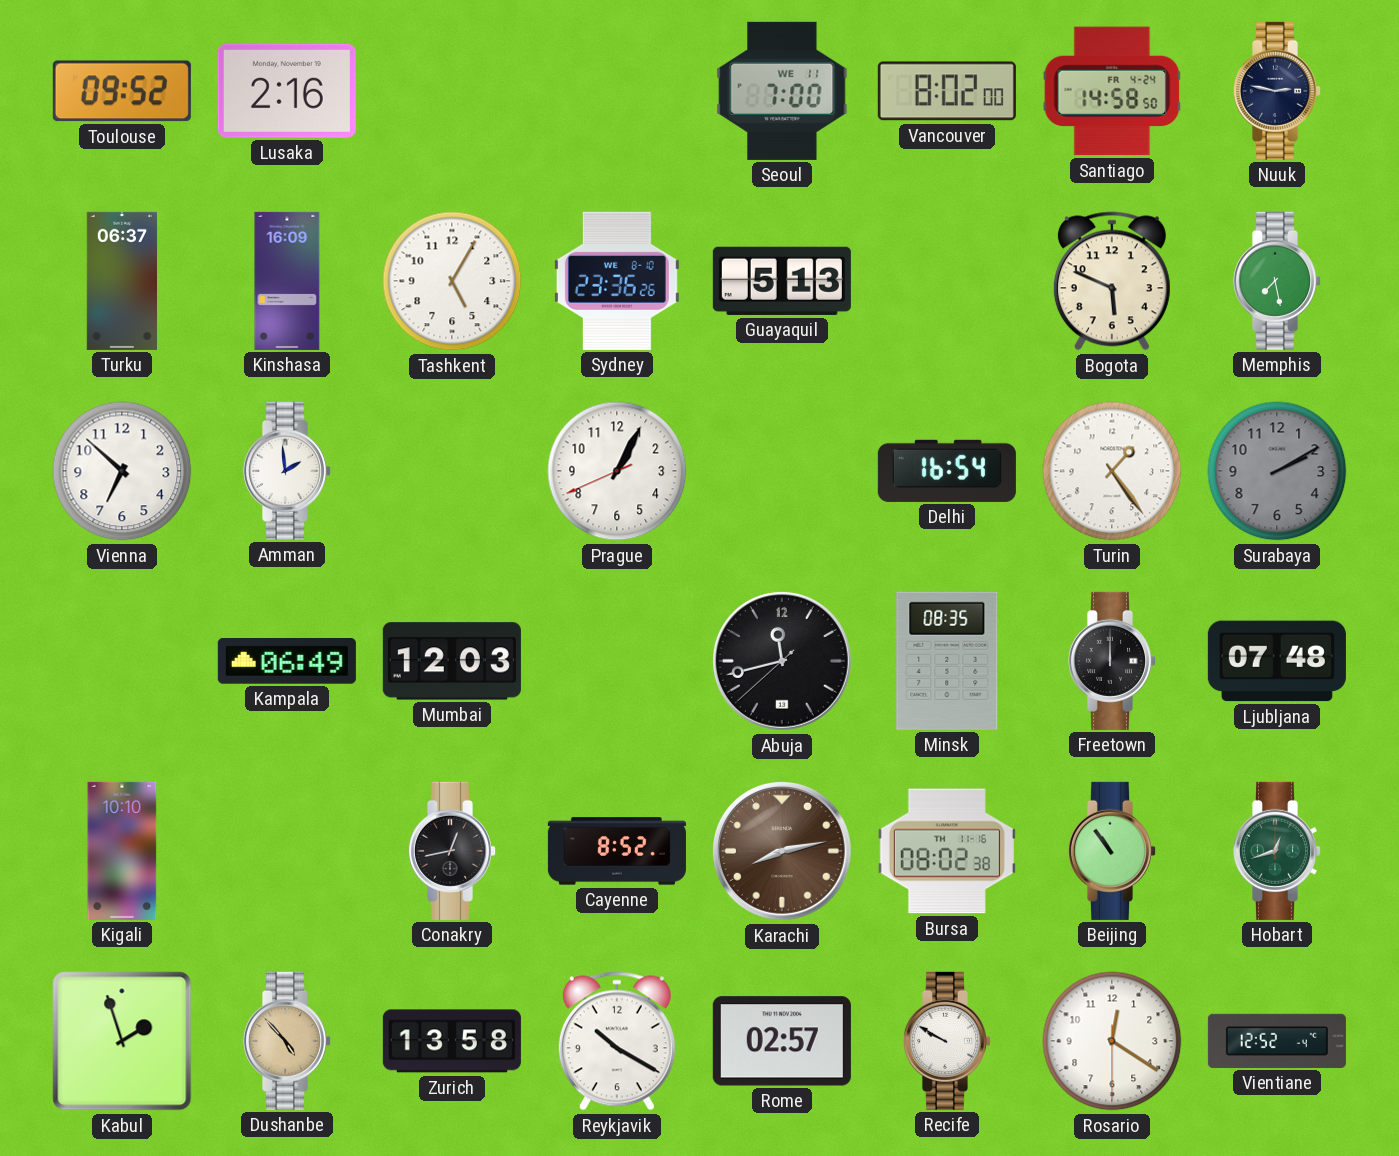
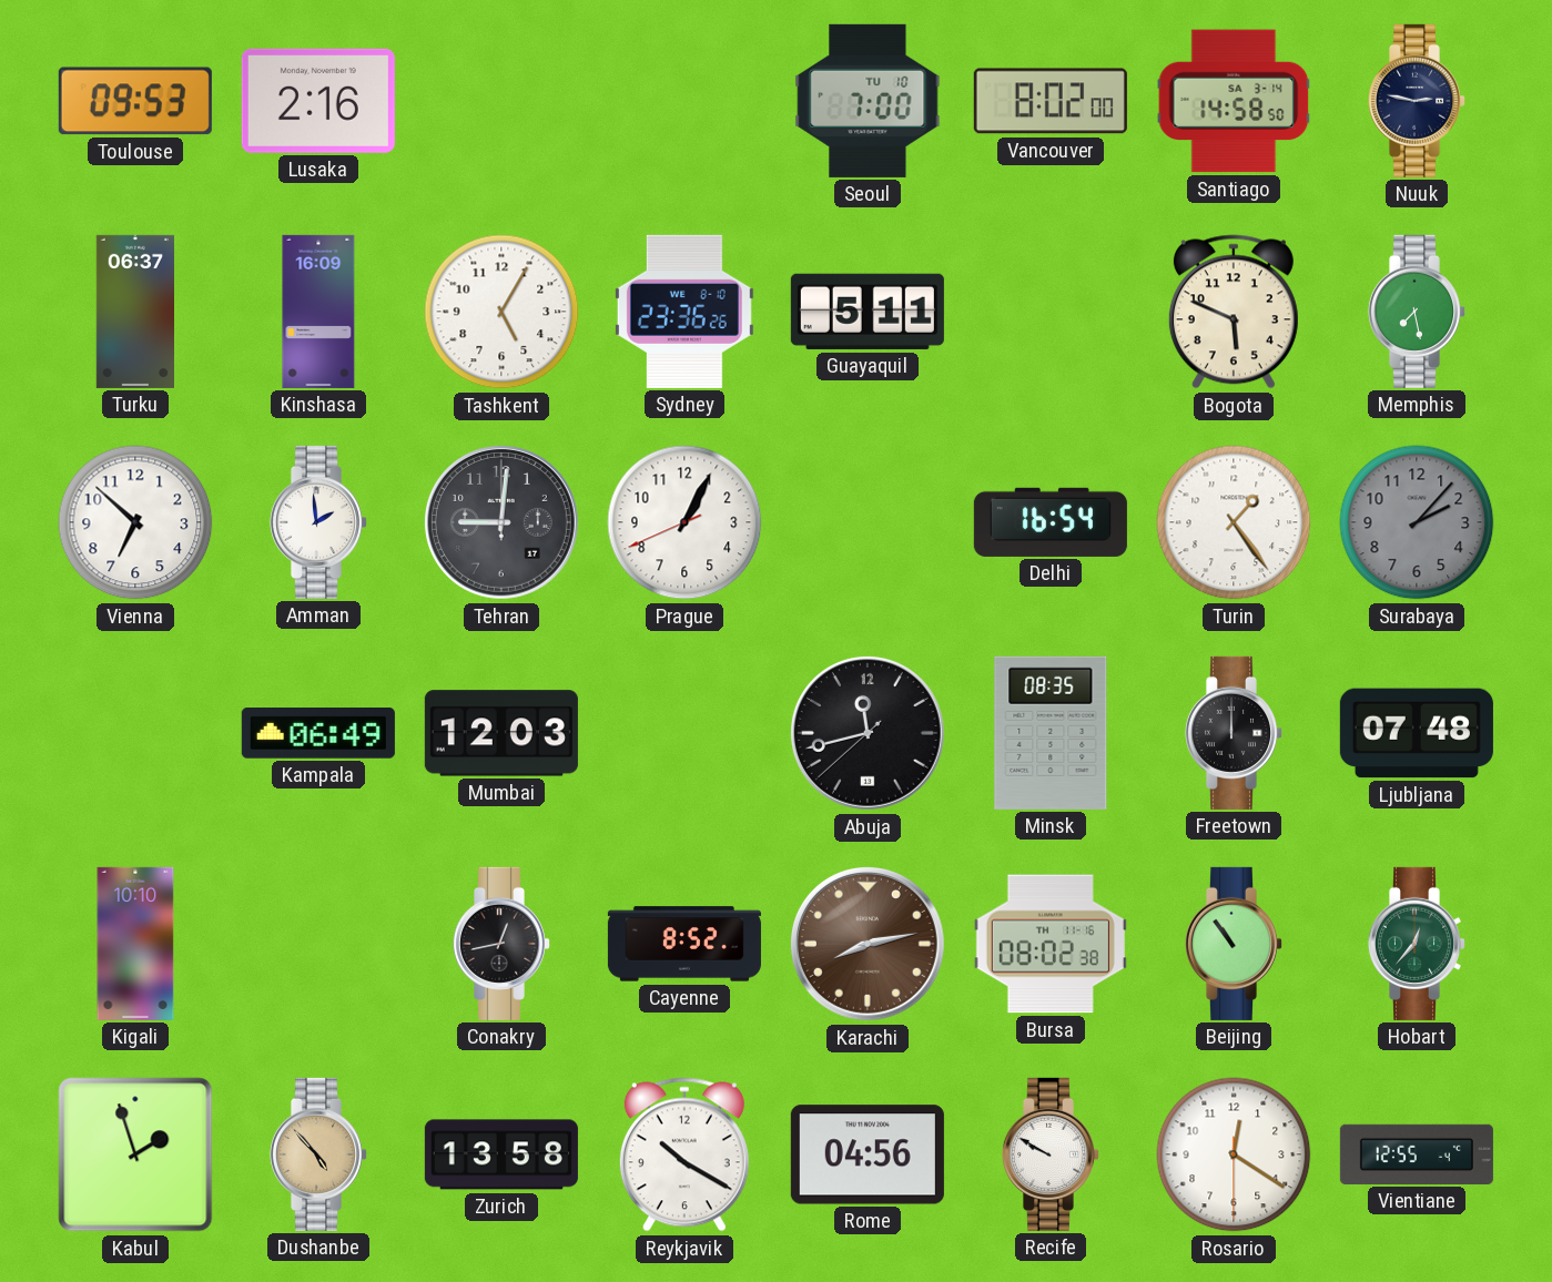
Toulouse: 09:52 -> 09:53
Seoul date: WE 11 -> TU 10
Santiago date: FR 4-24 -> SA 3-14
Guayaquil: 5:13 -> 5:11
Tehran: none -> 9:01
Surabaya: 2:10 -> 2:07
Hobart: 12:42 -> 12:37
Rome: 02:57 -> 04:56
Vientiane: 12:52 -> 12:55
